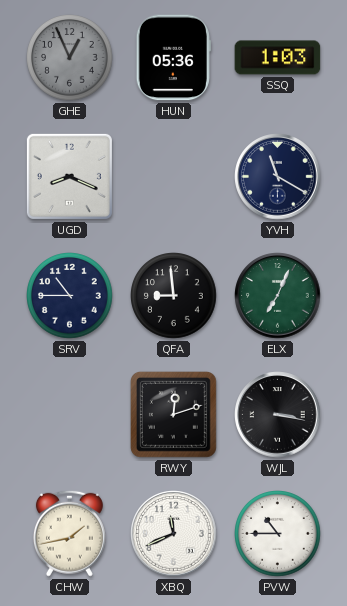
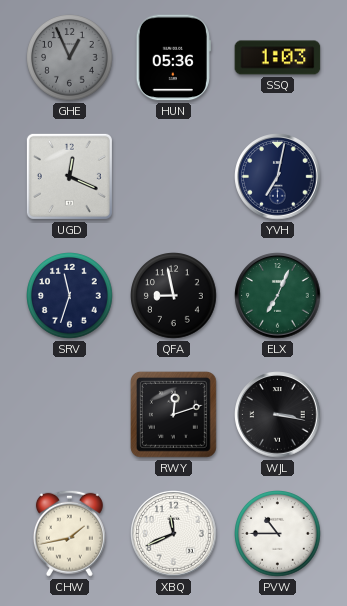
UGD: 8:19 -> 12:19
YVH: 11:20 -> 7:02
SRV: 10:45 -> 11:33
QFA: 8:59 -> 8:58
